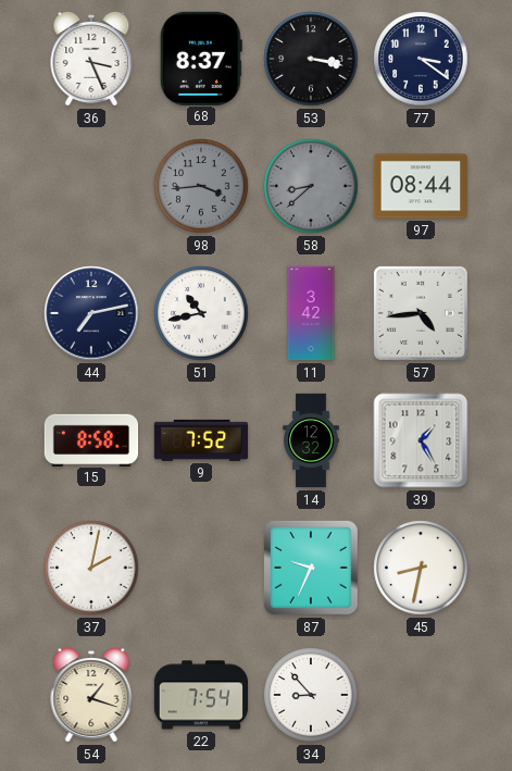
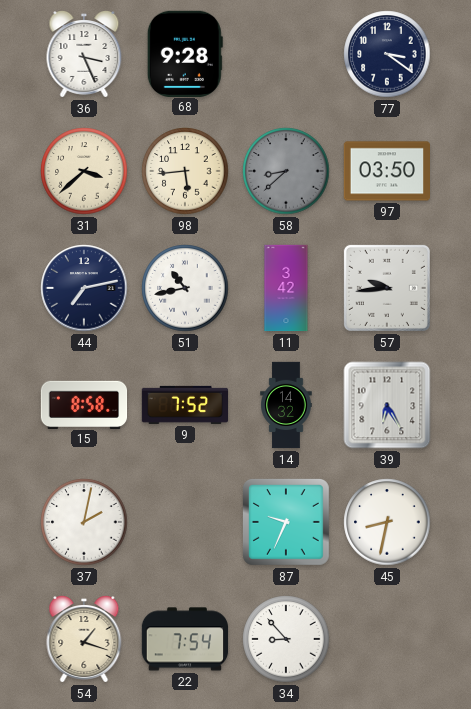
68: 8:37 -> 9:28
53: 3:17 -> none
31: none -> 3:38
98: 3:44 -> 5:44
98 dial: grey -> cream
97: 08:44 -> 03:50
57: 4:44 -> 9:44
14: 12:32 -> 14:32
39: 1:25 -> 6:25
